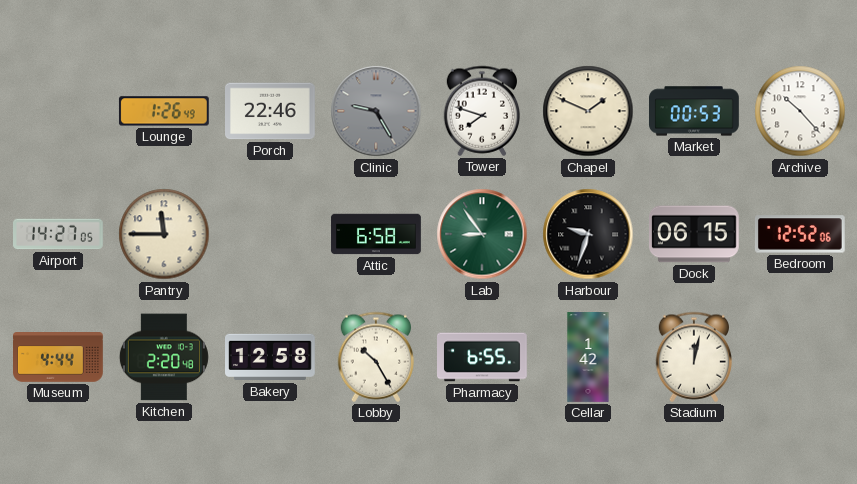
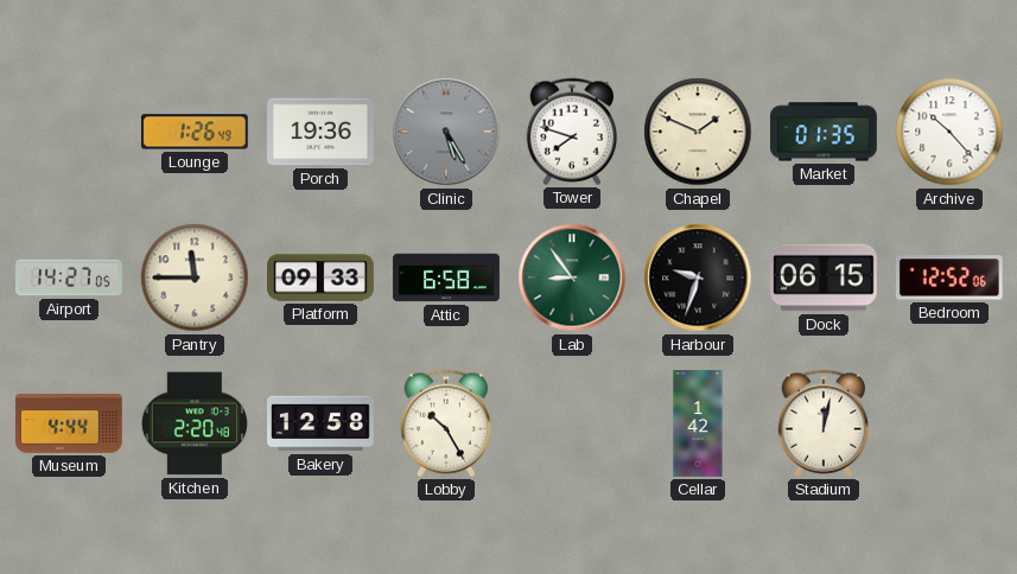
Porch: 22:46 -> 19:36
Clinic: 9:25 -> 5:25
Market: 00:53 -> 01:35
Platform: none -> 09:33
Pharmacy: 6:55 -> none
